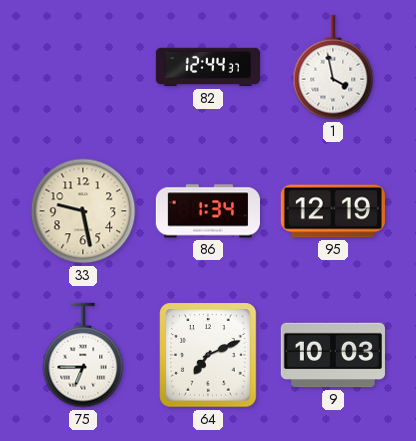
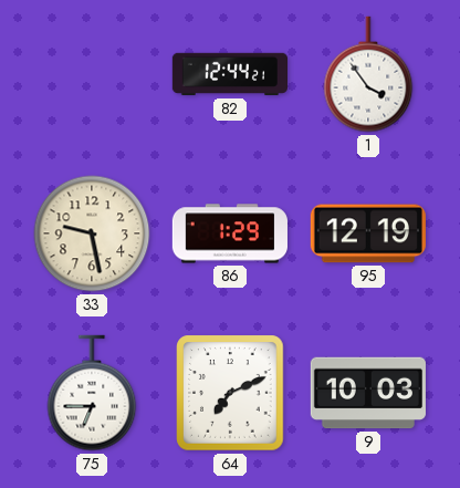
82: 12:44:37 -> 12:44:21
1: 3:58 -> 3:54
86: 1:34 -> 1:29
